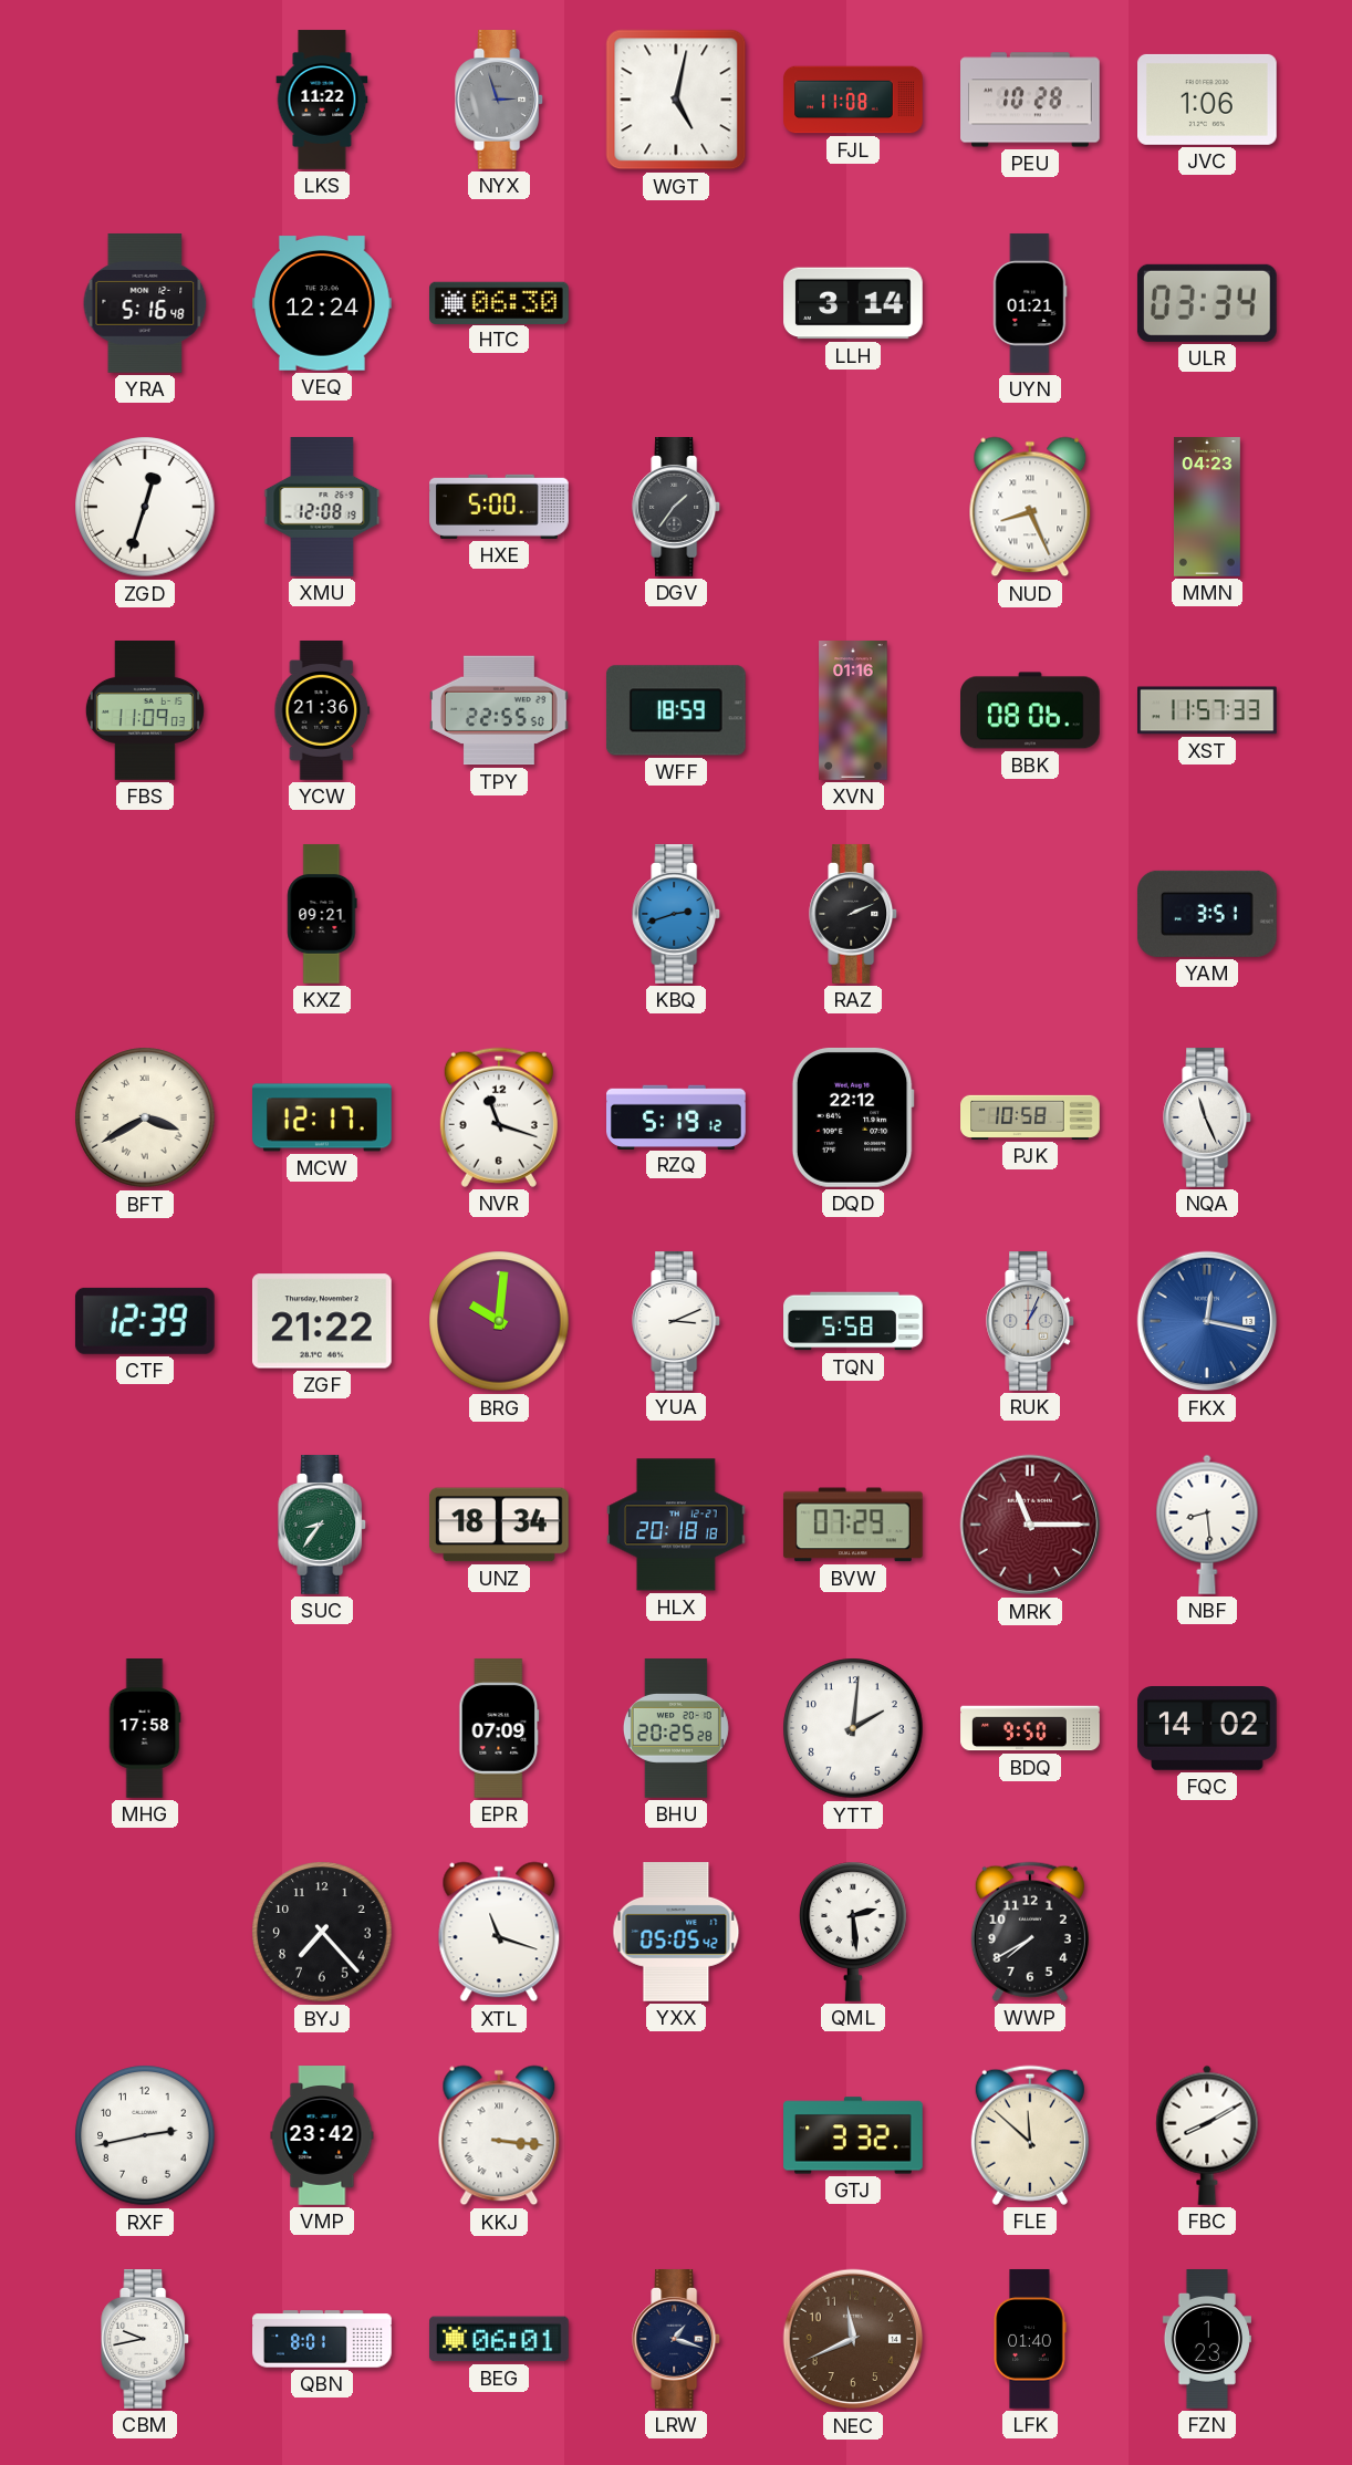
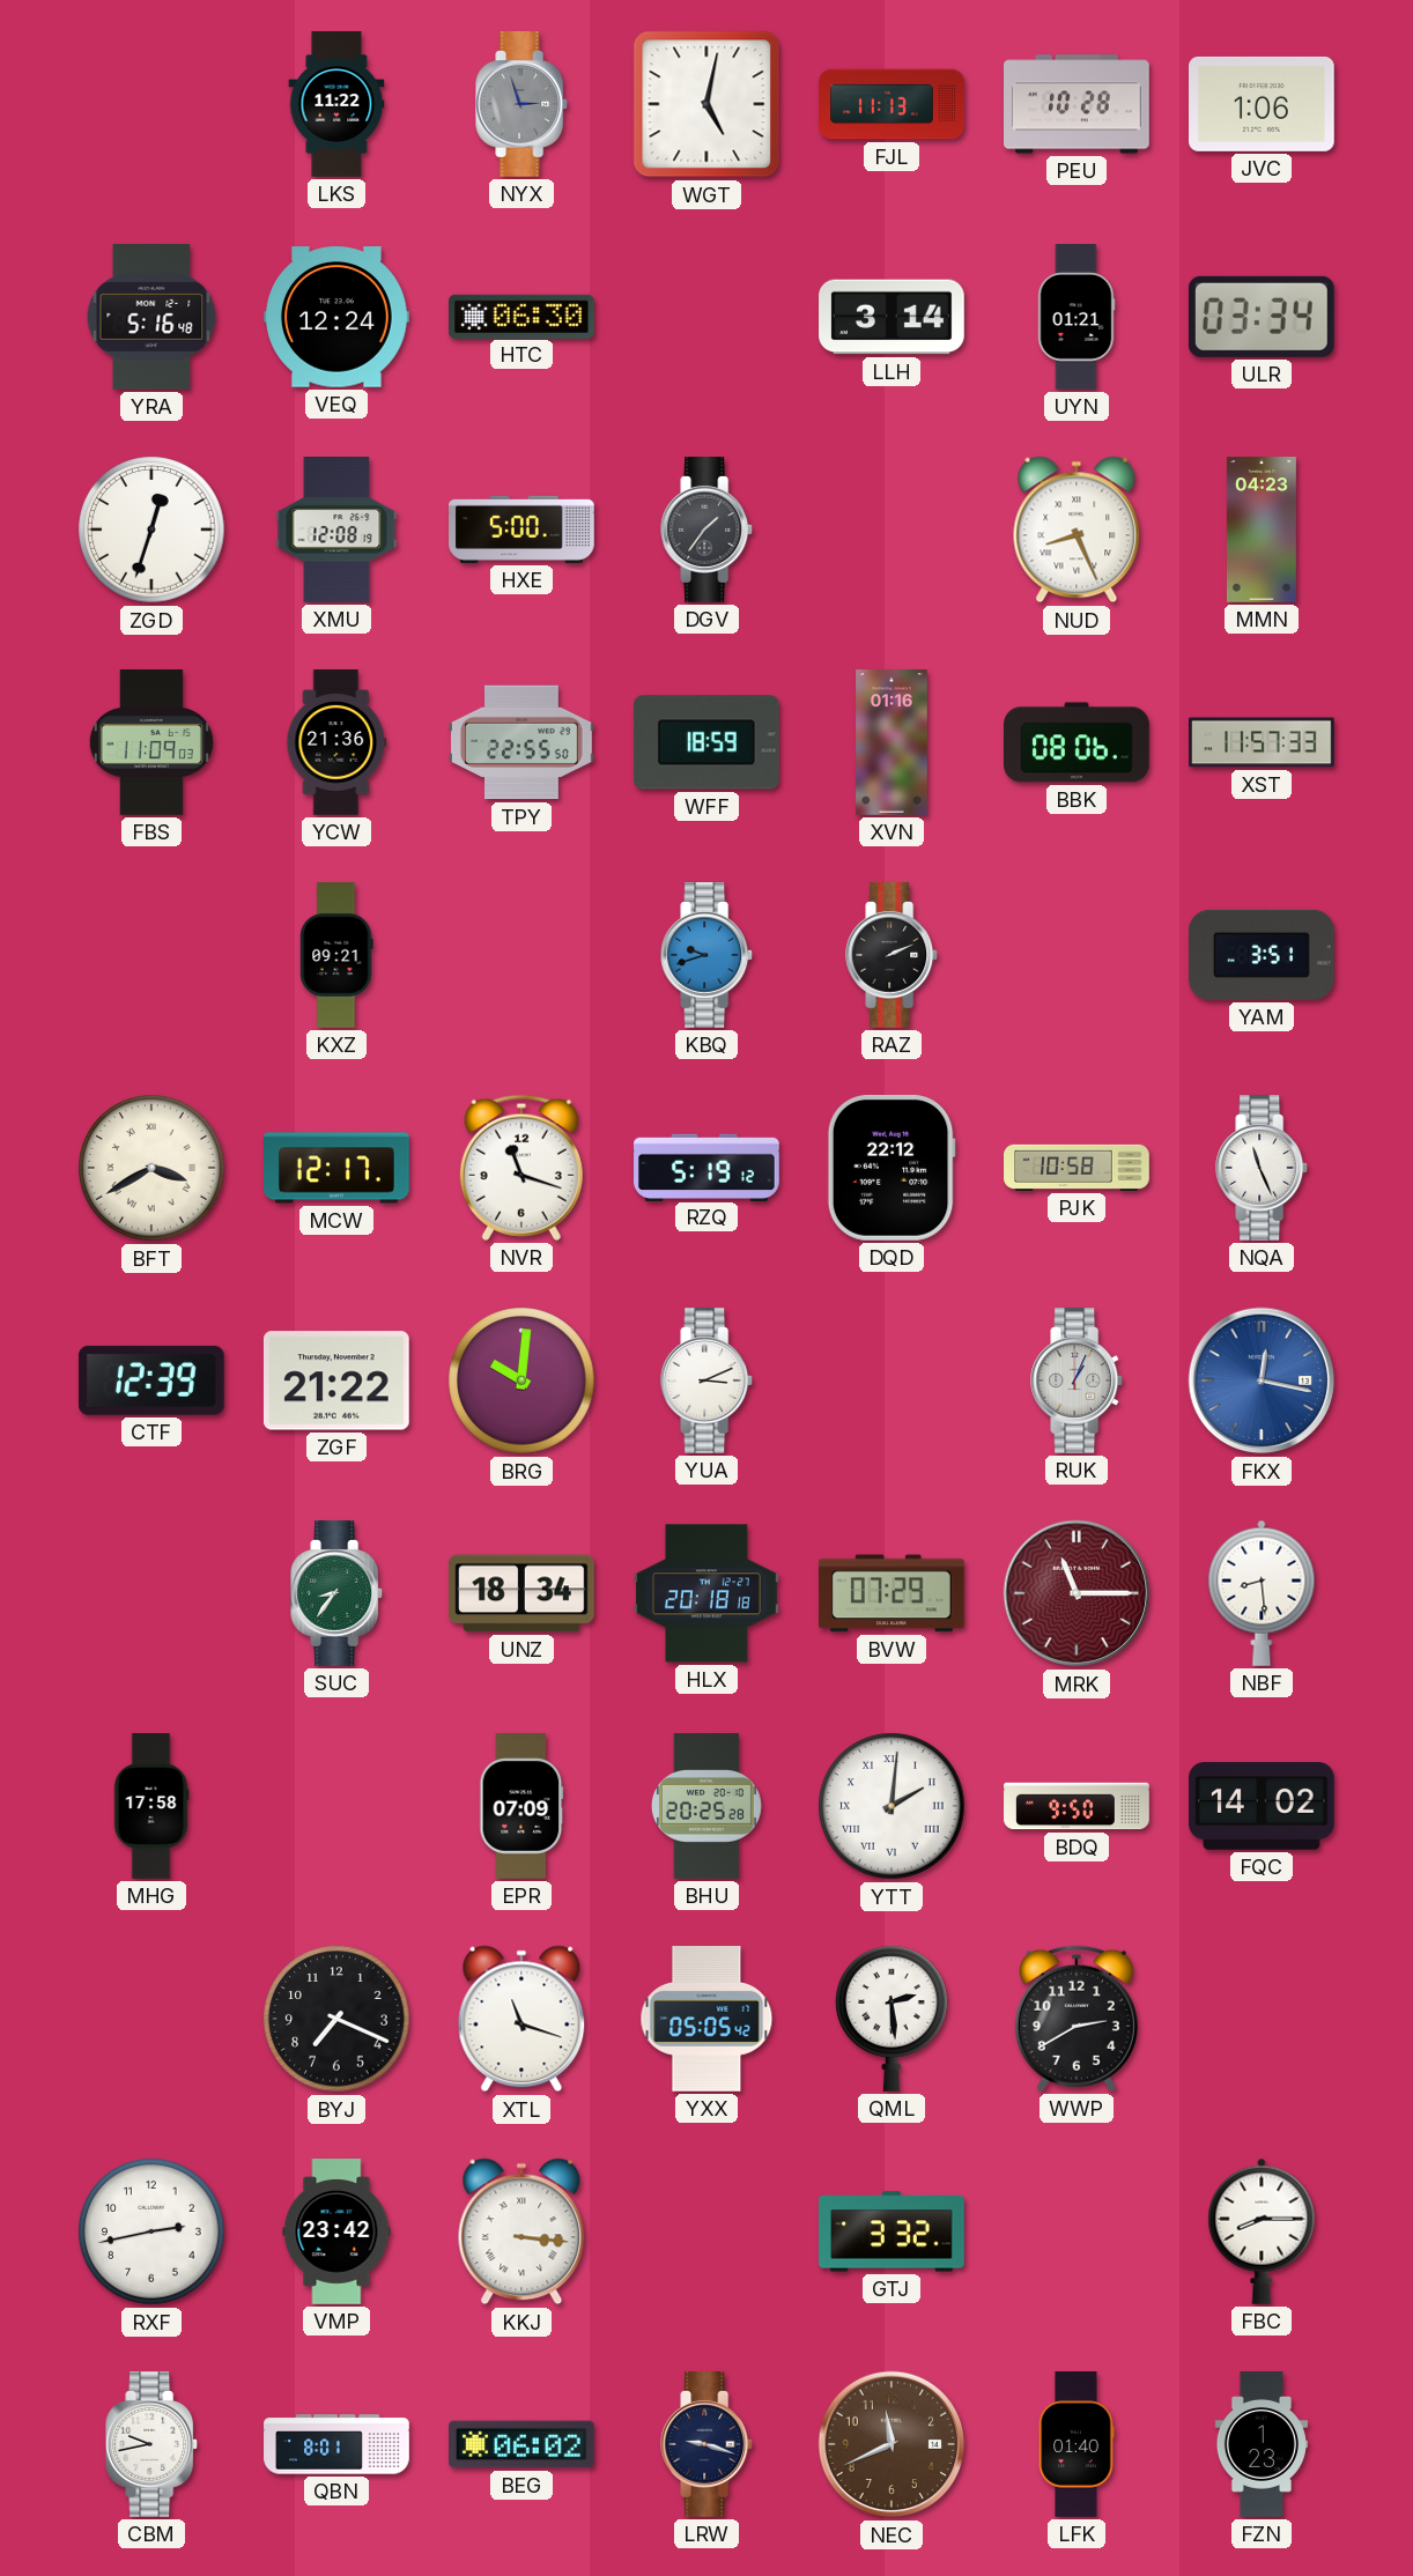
FJL: 11:08 -> 11:13
KBQ: 2:42 -> 9:42
TQN: 5:58 -> none
YTT numerals: Arabic -> Roman
BYJ: 7:23 -> 7:19
WWP: 7:40 -> 2:40
FLE: 11:52 -> none
FBC: 8:10 -> 8:15
BEG: 06:01 -> 06:02
LRW: 1:18 -> 9:18
